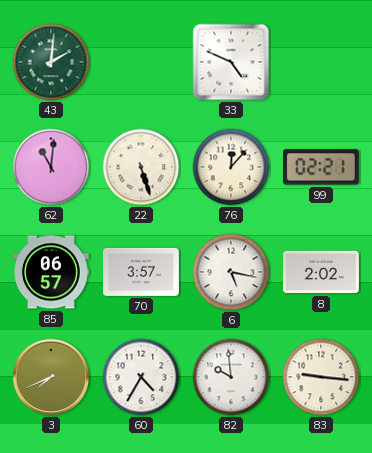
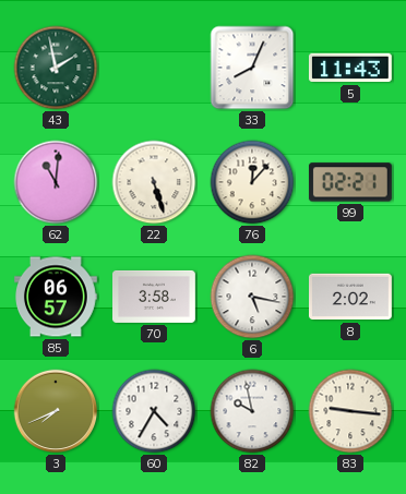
43: 2:01 -> 1:58
33: 4:49 -> 8:04
5: none -> 11:43
70: 3:57 -> 3:58
82: 9:59 -> 9:58
